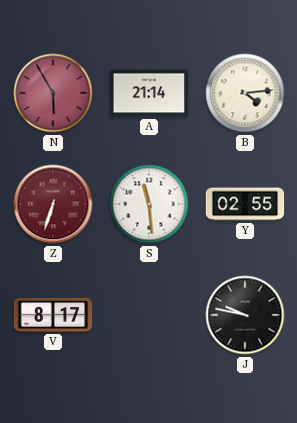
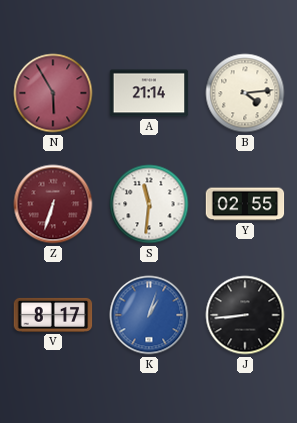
S: 11:29 -> 11:31
K: none -> 1:03
J: 9:47 -> 8:44
